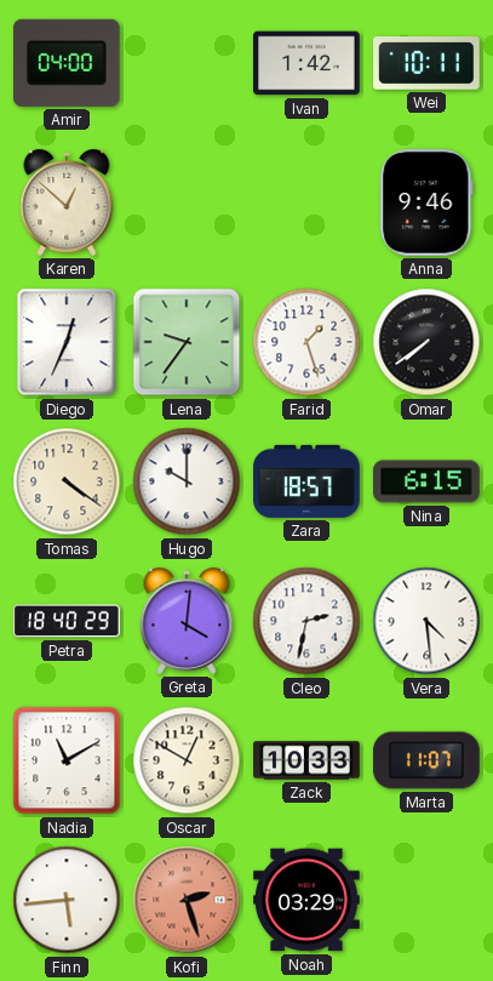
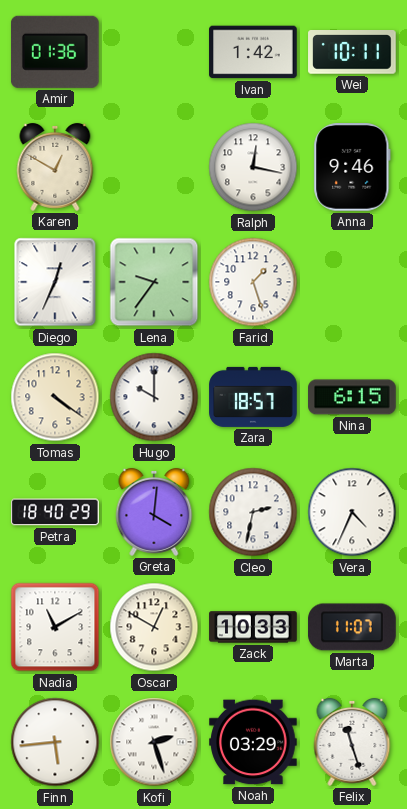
Amir: 04:00 -> 01:36
Karen: 12:52 -> 12:50
Ralph: none -> 12:17
Omar: 7:39 -> none
Vera: 4:29 -> 4:34
Kofi dial: salmon -> white
Felix: none -> 11:27
